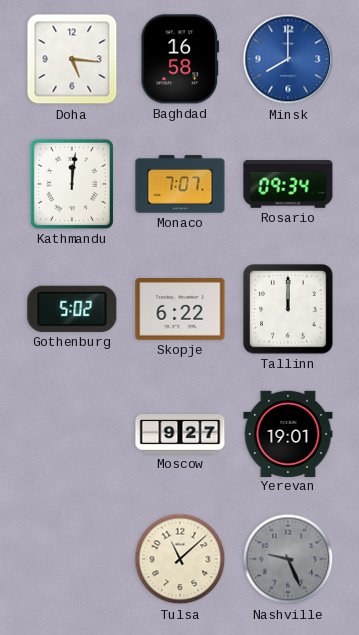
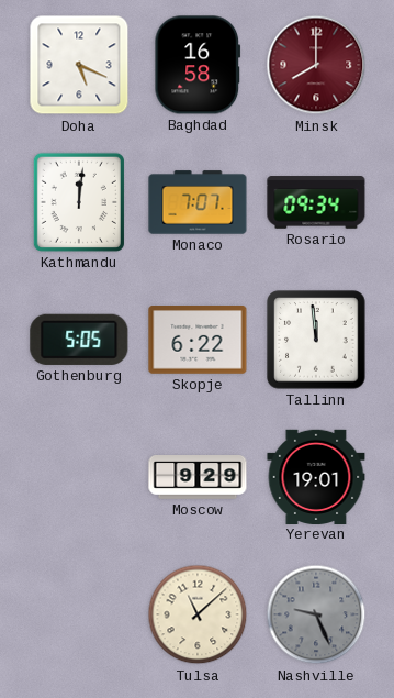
Doha: 5:16 -> 5:19
Minsk dial: blue -> burgundy
Gothenburg: 5:02 -> 5:05
Tallinn: 12:00 -> 11:59
Moscow: 9:27 -> 9:29
